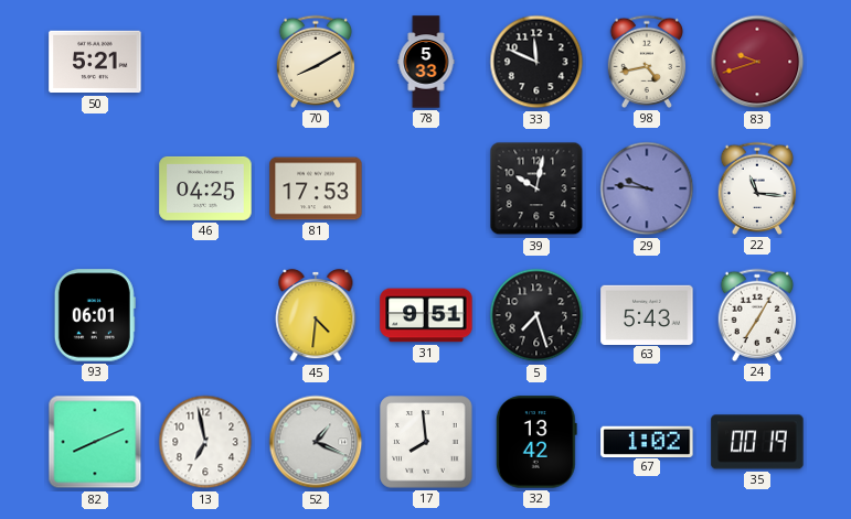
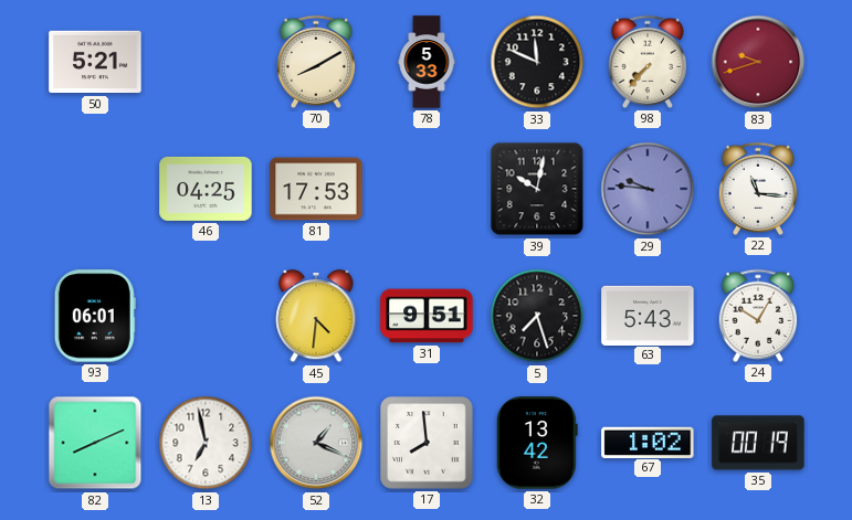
98: 4:43 -> 7:37
24: 7:05 -> 10:05
